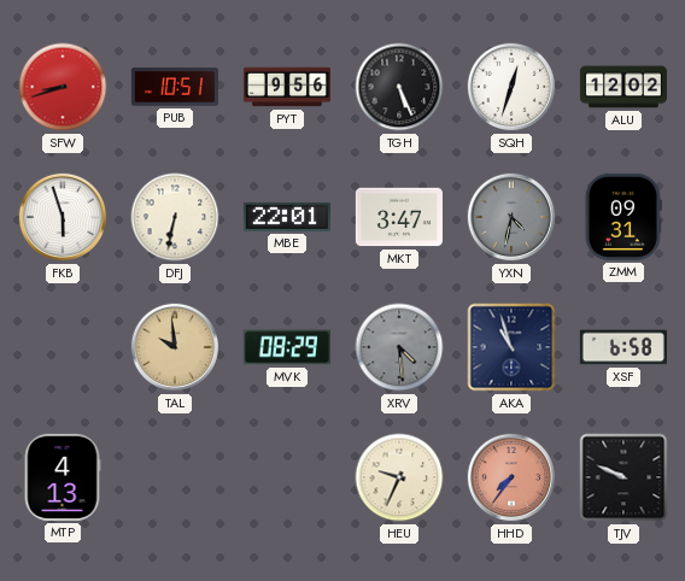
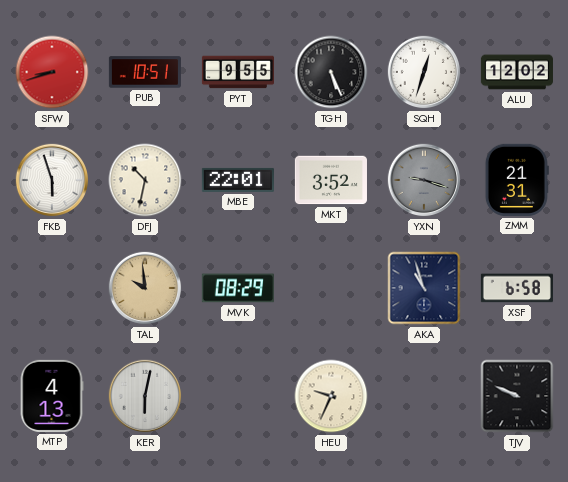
PYT: 9:56 -> 9:55
DFJ: 6:32 -> 10:32
MKT: 3:47 -> 3:52
YXN: 4:32 -> 9:18
ZMM: 09:31 -> 21:31
XRV: 4:29 -> none
KER: none -> 6:02
HHD: 7:36 -> none
